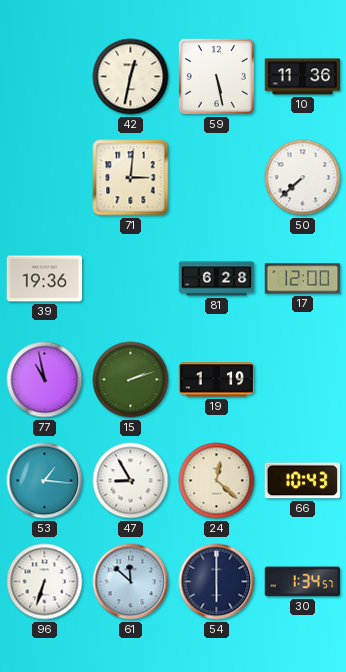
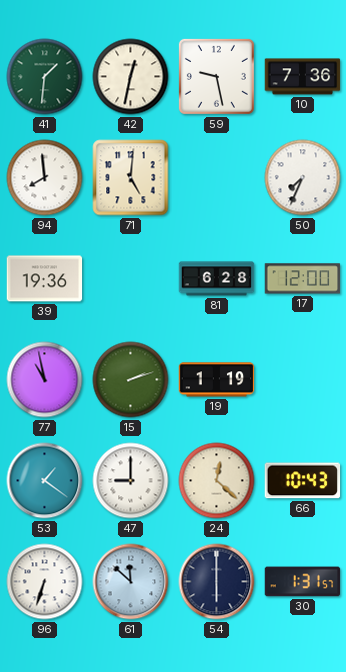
41: none -> 1:31
59: 5:28 -> 9:28
10: 11:36 -> 7:36
94: none -> 7:59
71: 3:01 -> 5:01
50: 7:38 -> 7:34
53: 1:16 -> 1:21
47: 8:55 -> 9:00
30: 1:34 -> 1:31
